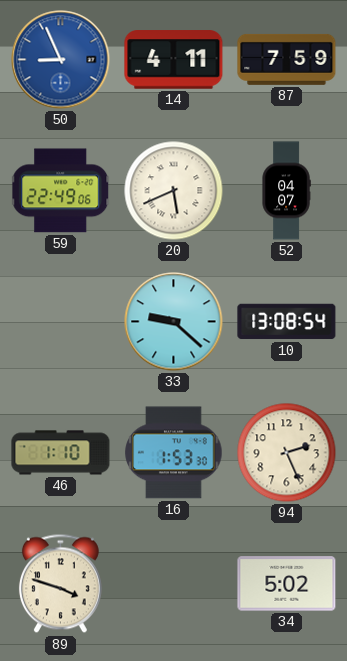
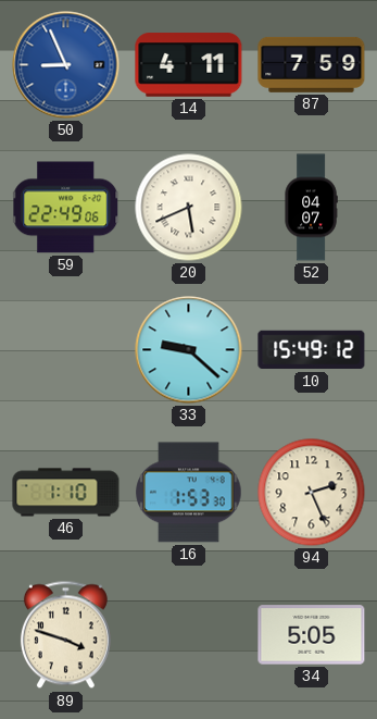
10: 13:08 -> 15:49
34: 5:02 -> 5:05
